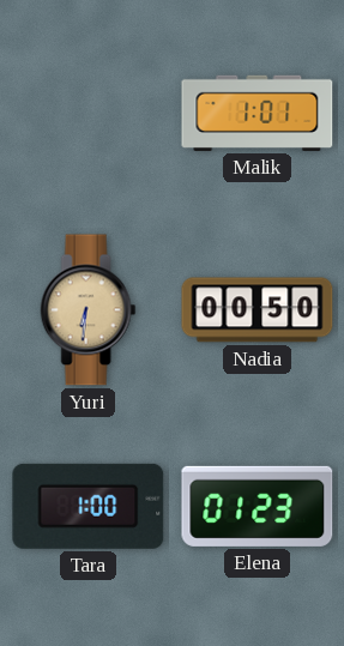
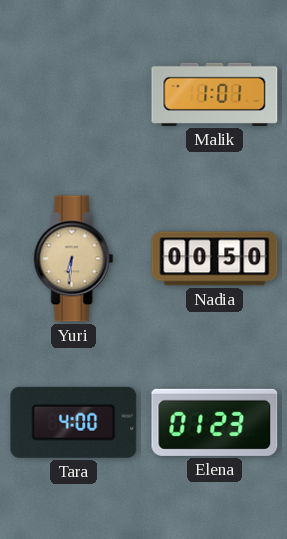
Tara: 1:00 -> 4:00
